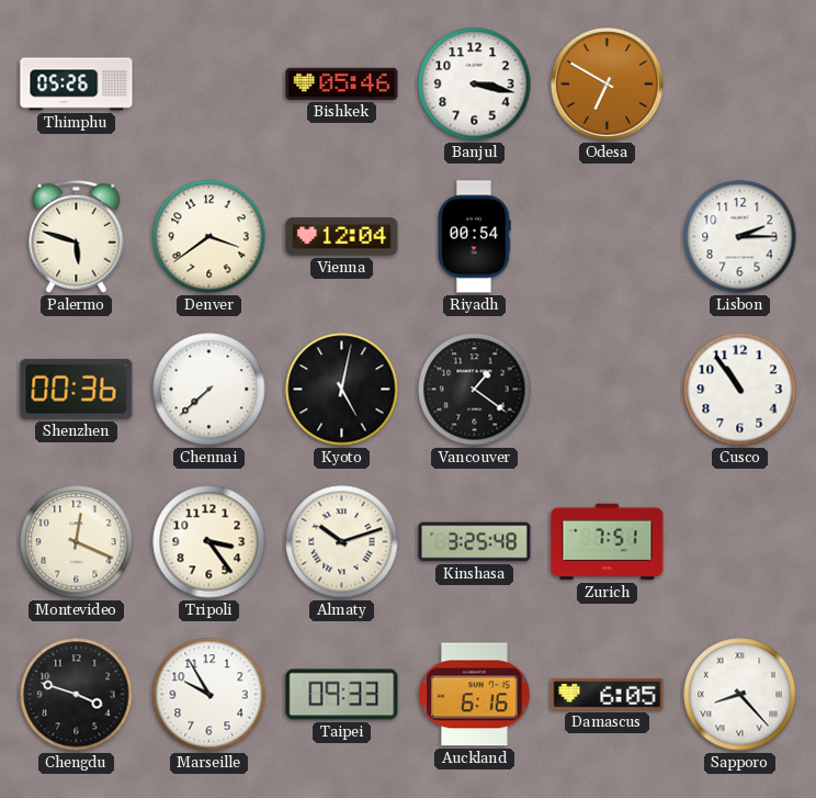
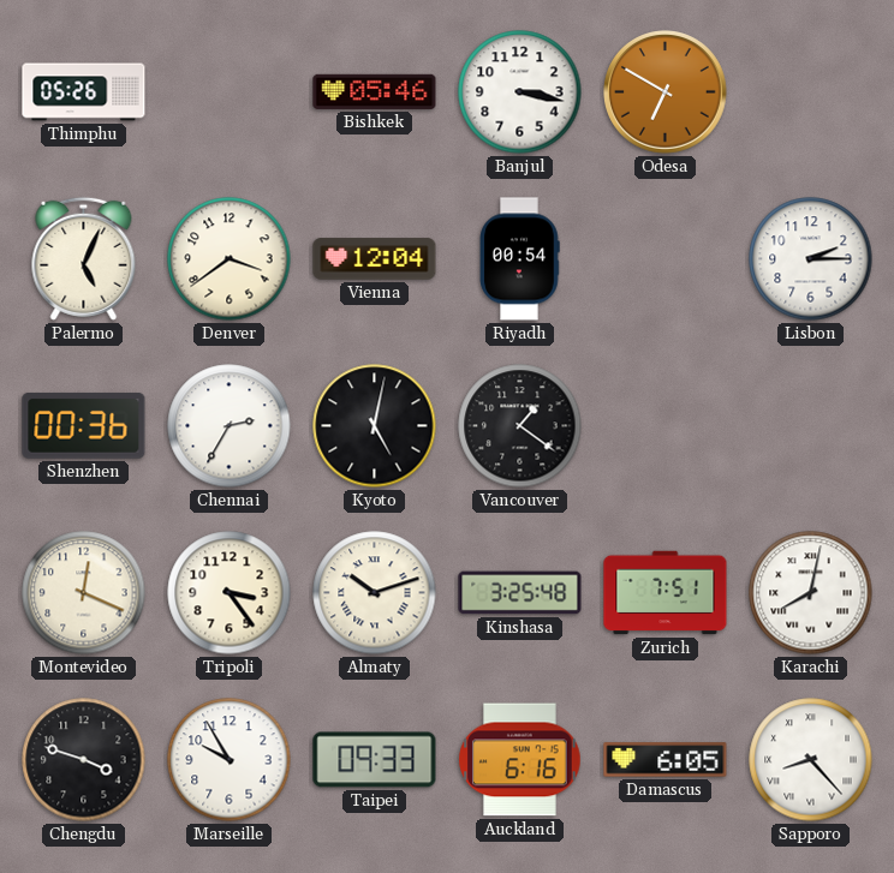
Palermo: 5:48 -> 5:04
Chennai: 7:38 -> 2:35
Cusco: 10:54 -> none
Karachi: none -> 8:02
